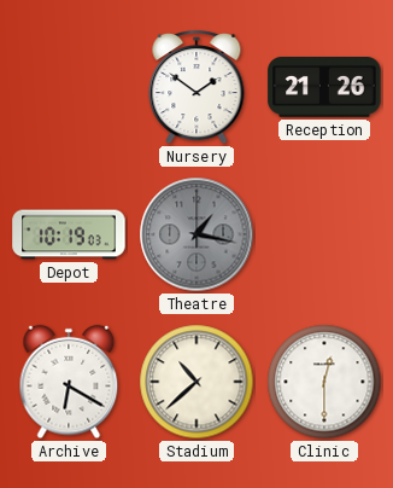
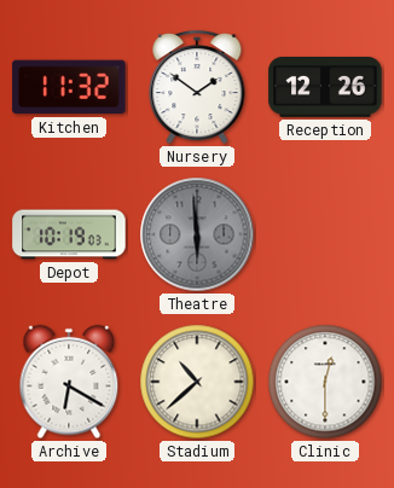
Kitchen: none -> 11:32
Reception: 21:26 -> 12:26
Theatre: 1:17 -> 5:59
